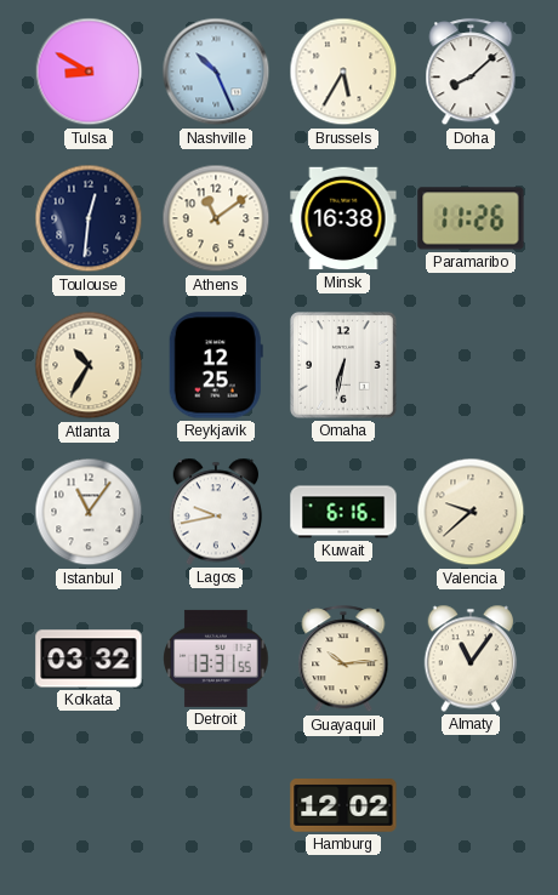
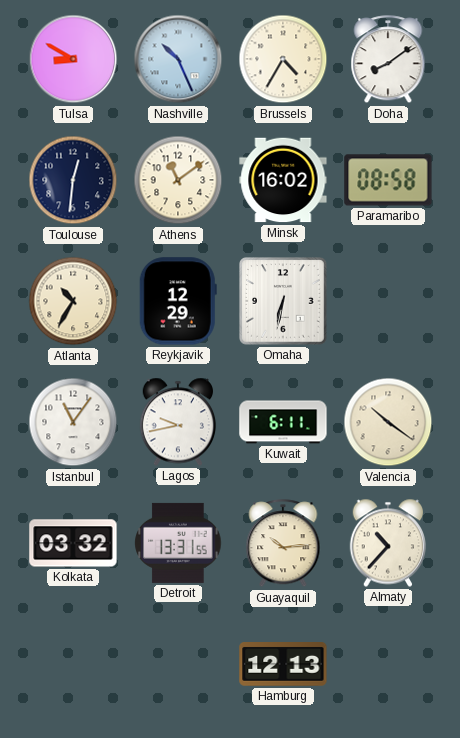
Brussels: 5:35 -> 4:35
Doha: 8:08 -> 8:09
Minsk: 16:38 -> 16:02
Paramaribo: 11:26 -> 08:58
Reykjavik: 12:25 -> 12:29
Kuwait: 6:16 -> 6:11
Valencia: 9:38 -> 10:21
Almaty: 11:06 -> 10:37
Hamburg: 12:02 -> 12:13
